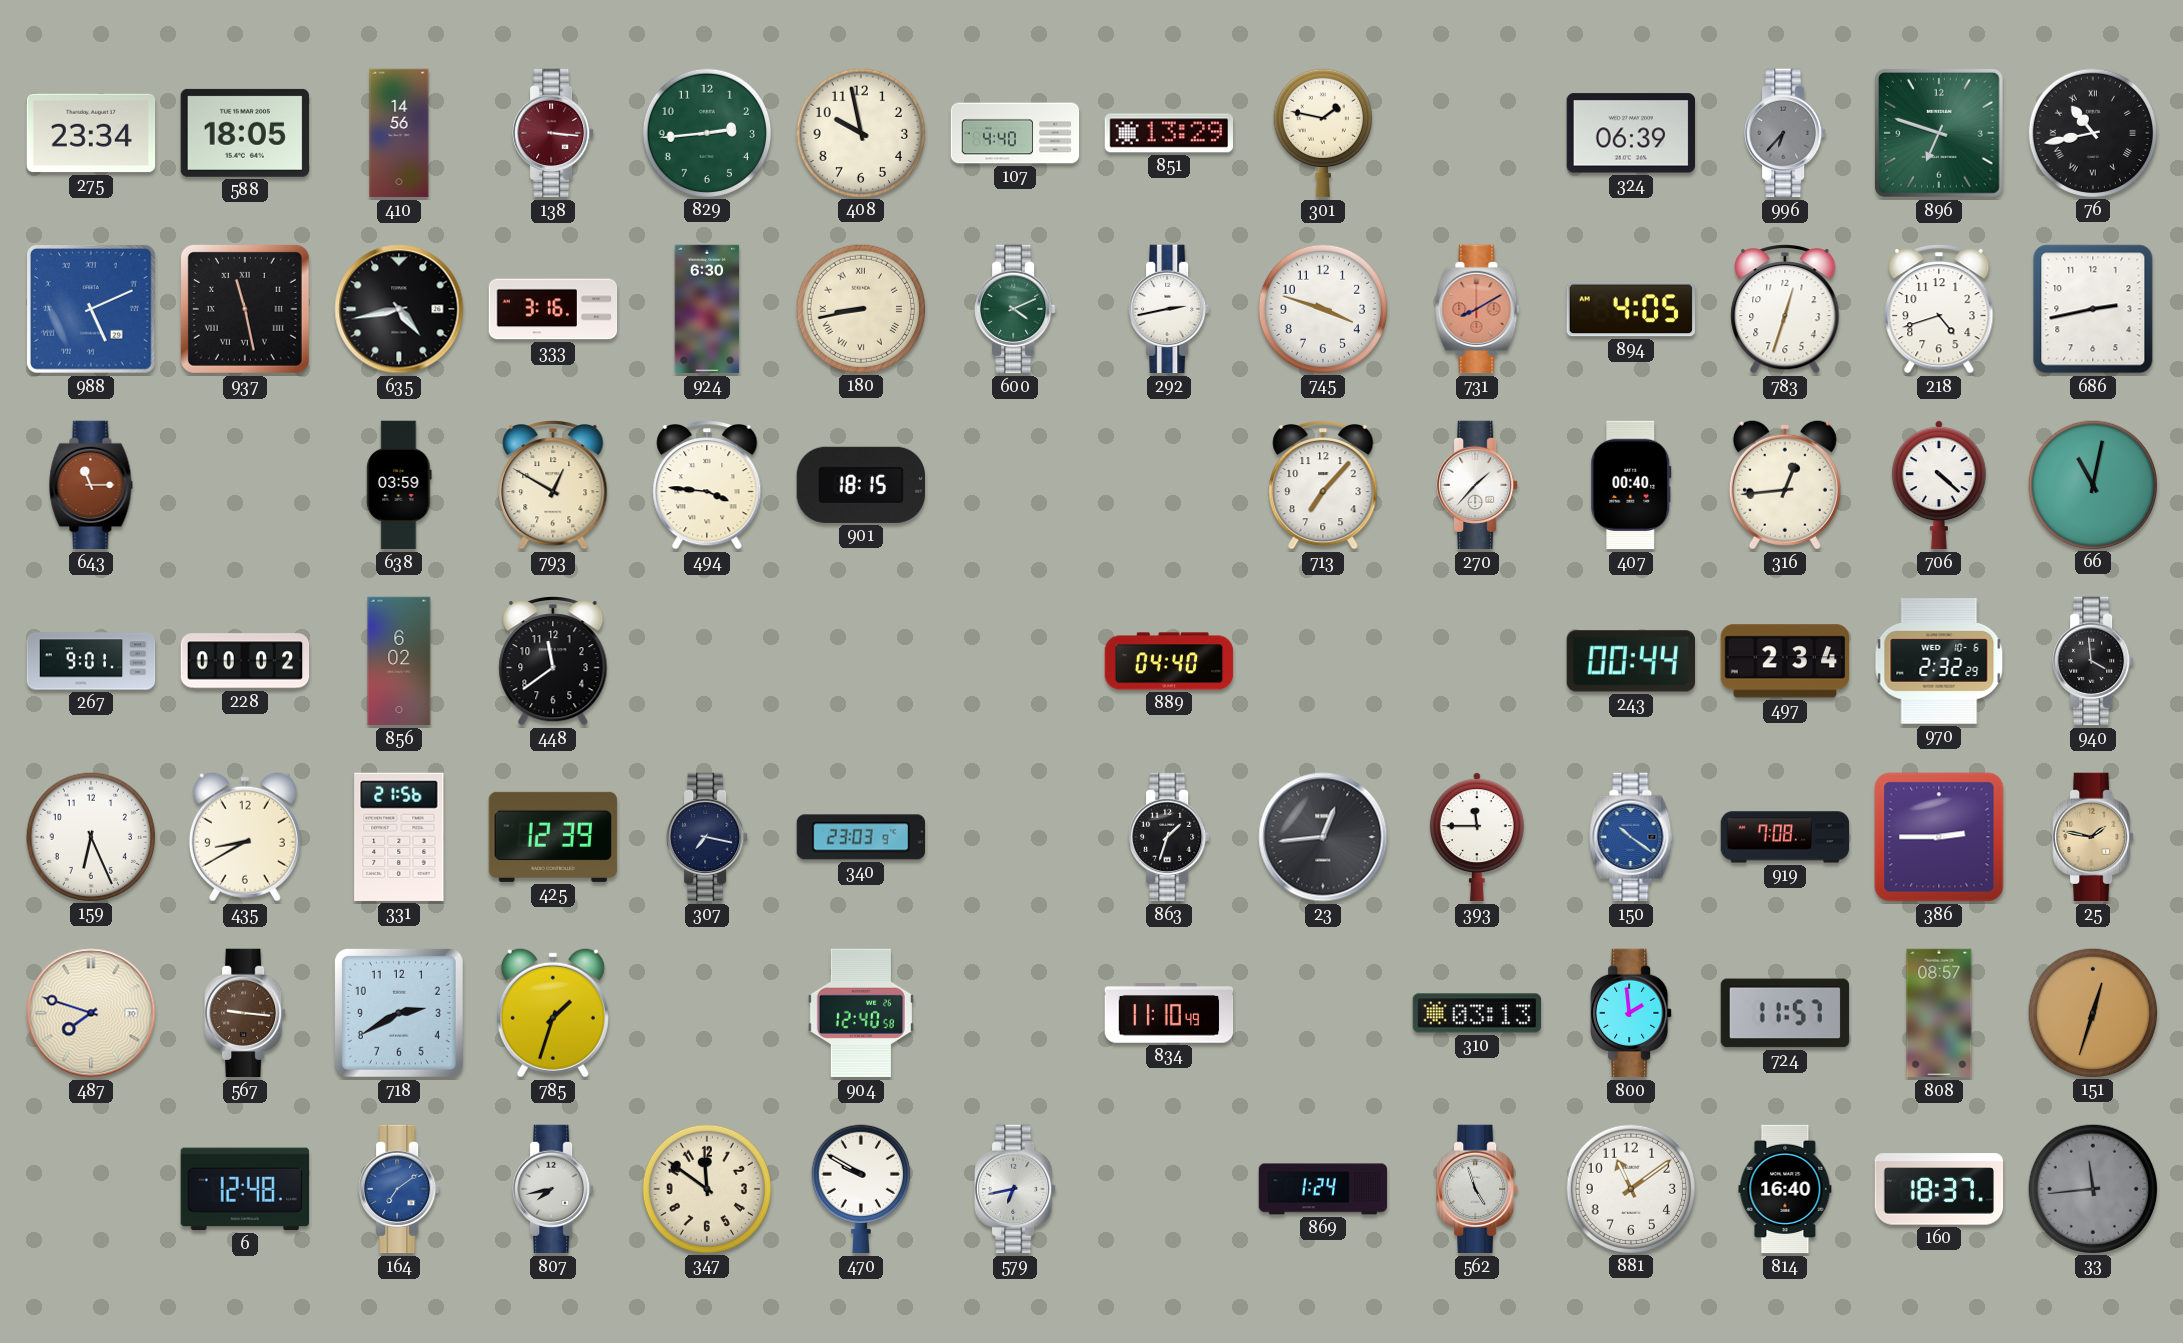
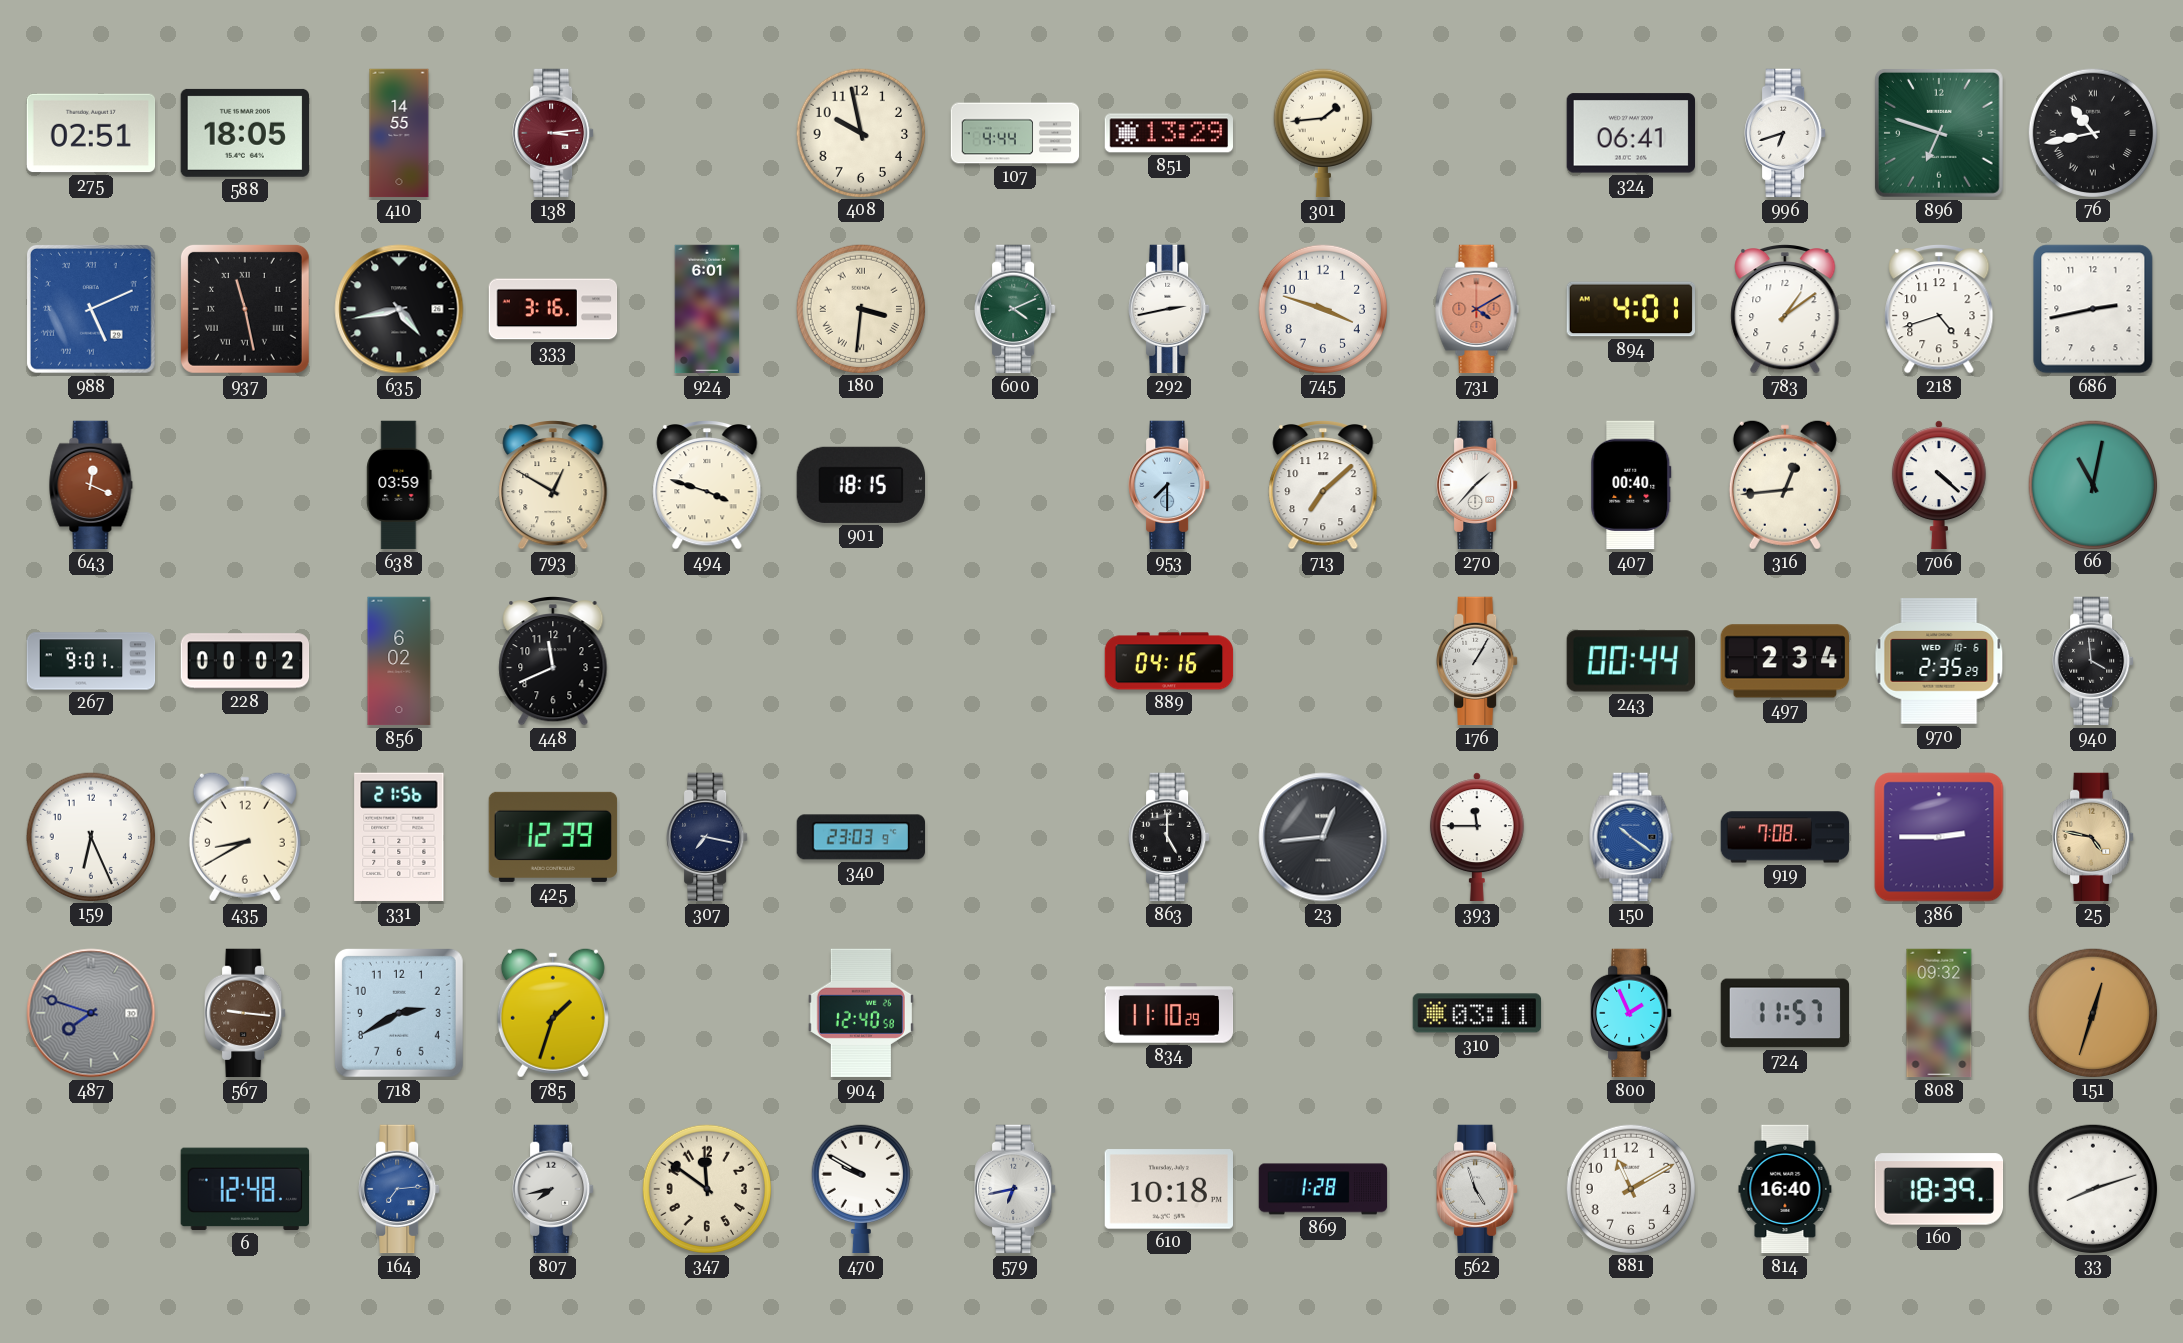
275: 23:34 -> 02:51
410: 14:56 -> 14:55
138: 3:16 -> 3:14
829: 2:44 -> none
107: 4:40 -> 4:44
301: 1:47 -> 1:44
324: 06:39 -> 06:41
996: 6:37 -> 6:42
996 dial: grey -> white
924: 6:30 -> 6:01
180: 8:43 -> 3:31
731: 8:10 -> 4:10
894: 4:05 -> 4:01
783: 12:33 -> 1:09
643: 11:15 -> 12:19
494: 3:46 -> 3:48
953: none -> 7:30
713: 7:07 -> 7:08
448: 11:39 -> 11:41
889: 04:40 -> 04:16
176: none -> 1:05
970: 2:32 -> 2:35
863: 1:33 -> 5:00
25: 1:47 -> 4:47
487 dial: cream -> grey
834: 11:10:49 -> 11:10:29
310: 03:13 -> 03:11
800: 1:59 -> 1:56
808: 08:57 -> 09:32
164: 7:09 -> 7:14
610: none -> 10:18
869: 1:24 -> 1:28
881: 11:09 -> 11:10
160: 18:37 -> 18:39
33: 11:44 -> 8:12
33 dial: grey -> white
